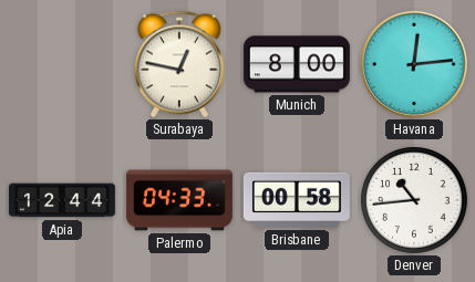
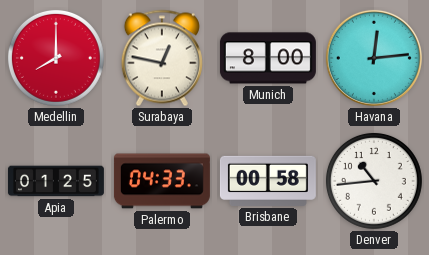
Medellin: none -> 8:00
Apia: 12:44 -> 01:25
